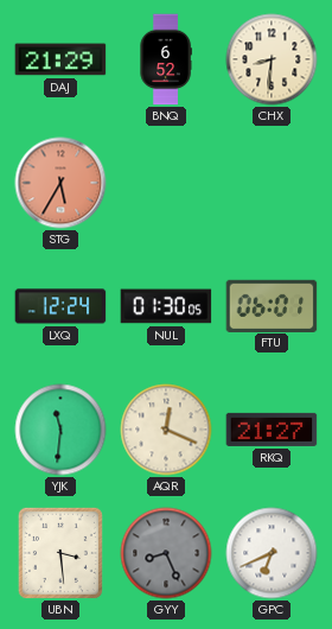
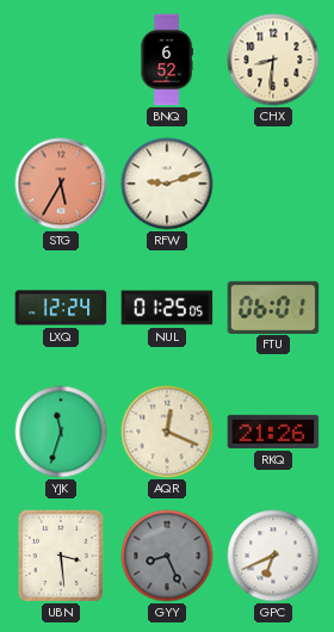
DAJ: 21:29 -> none
RFW: none -> 9:12
NUL: 01:30 -> 01:25
YJK: 11:31 -> 11:33
RKQ: 21:27 -> 21:26
